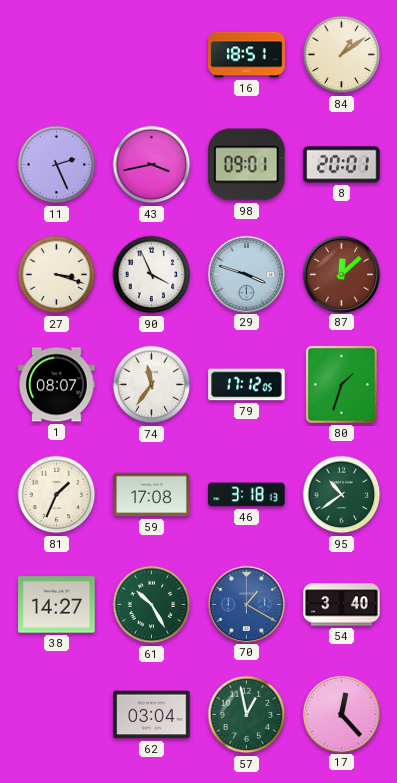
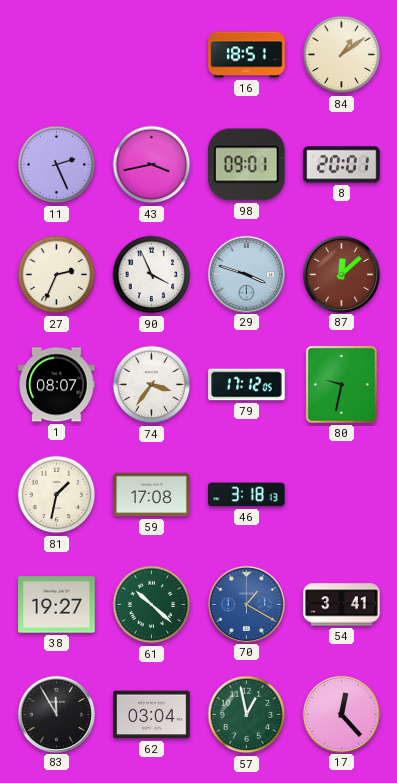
27: 3:18 -> 2:34
74: 11:36 -> 3:36
80: 1:33 -> 9:32
81: 1:34 -> 1:32
95: 10:39 -> none
38: 14:27 -> 19:27
61: 10:25 -> 10:22
54: 3:40 -> 3:41
83: none -> 11:55
